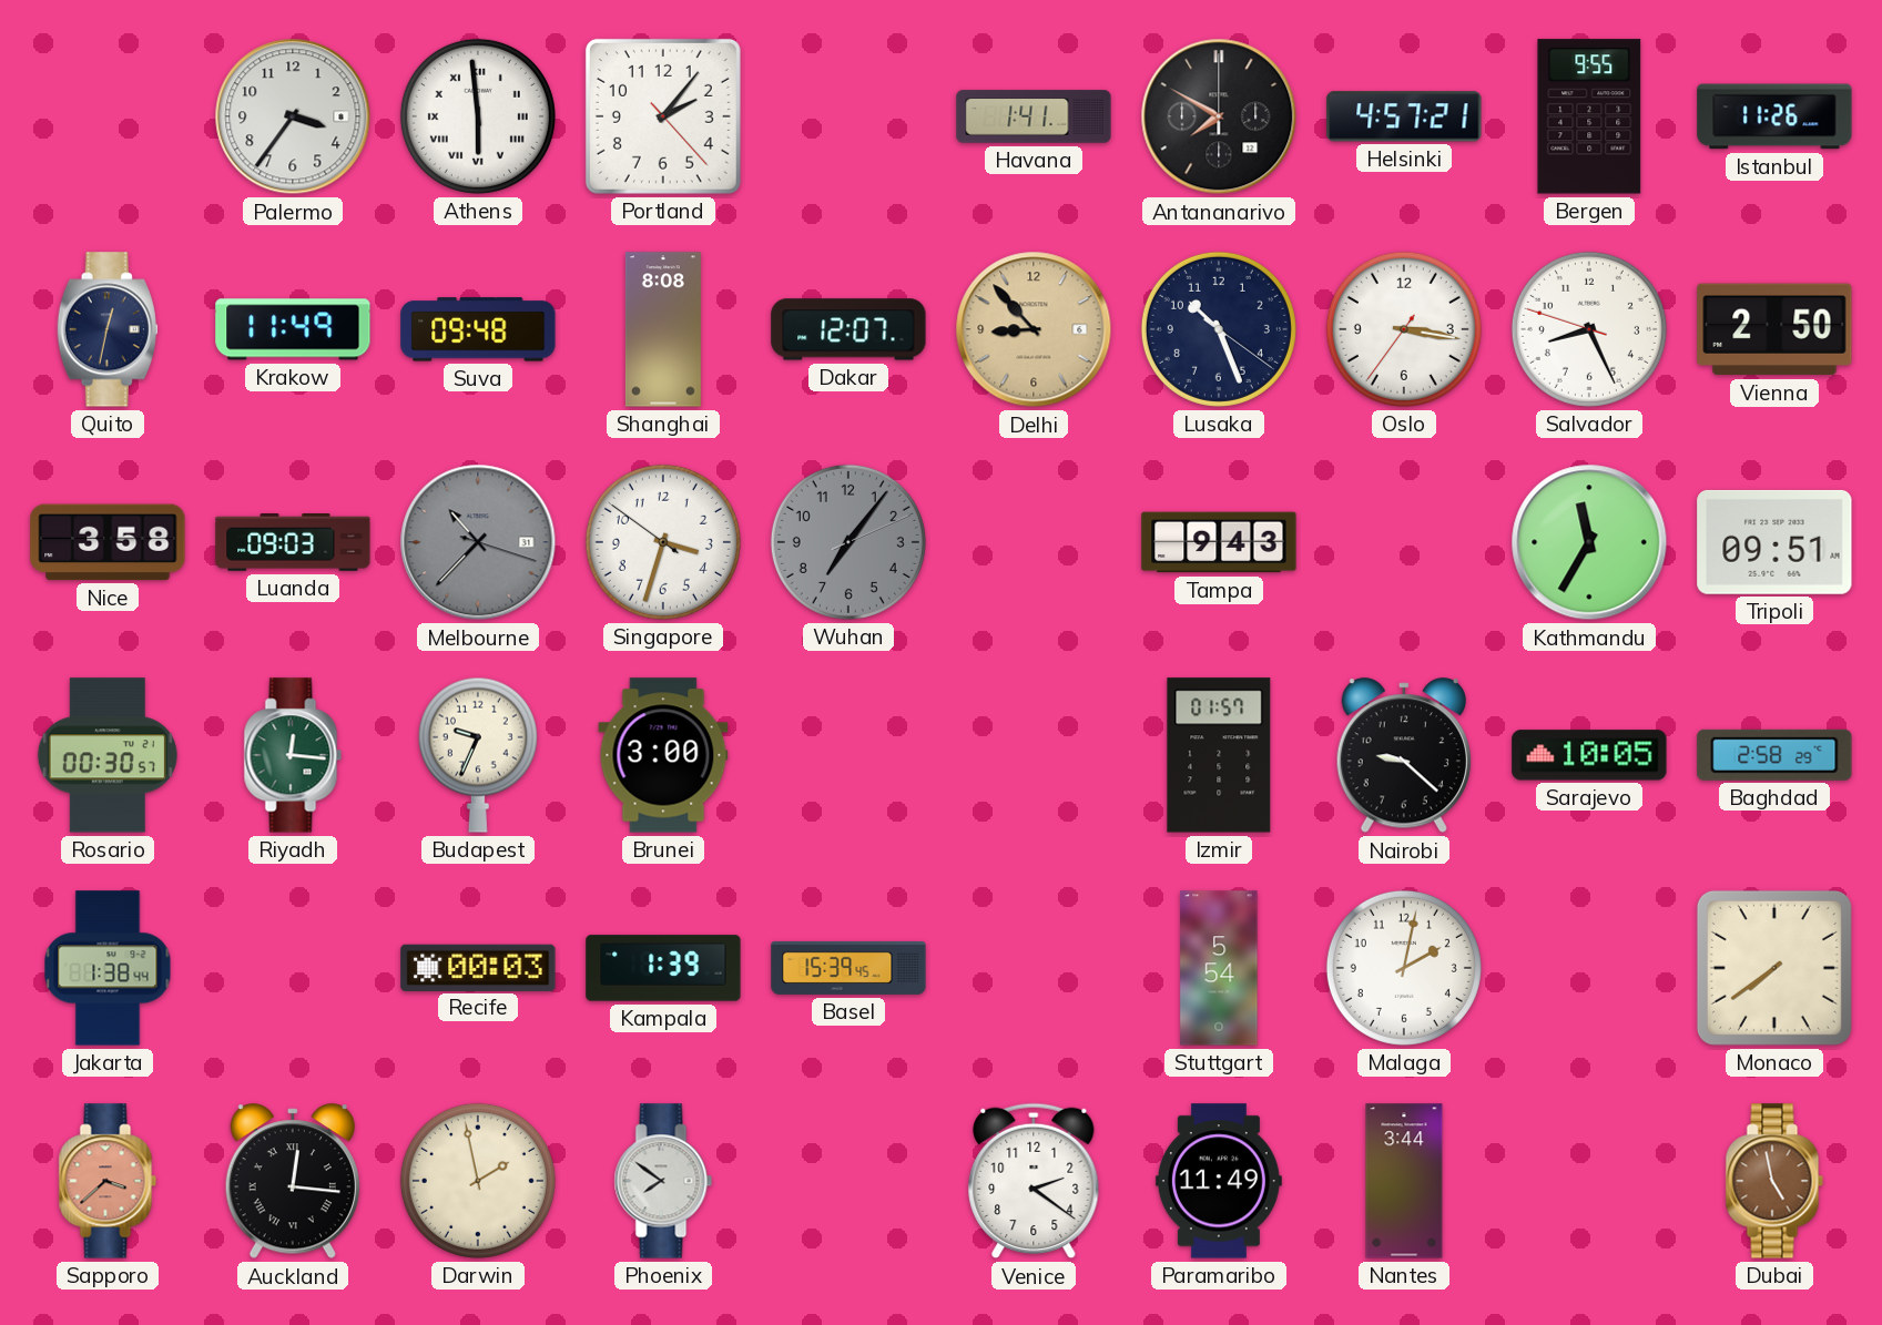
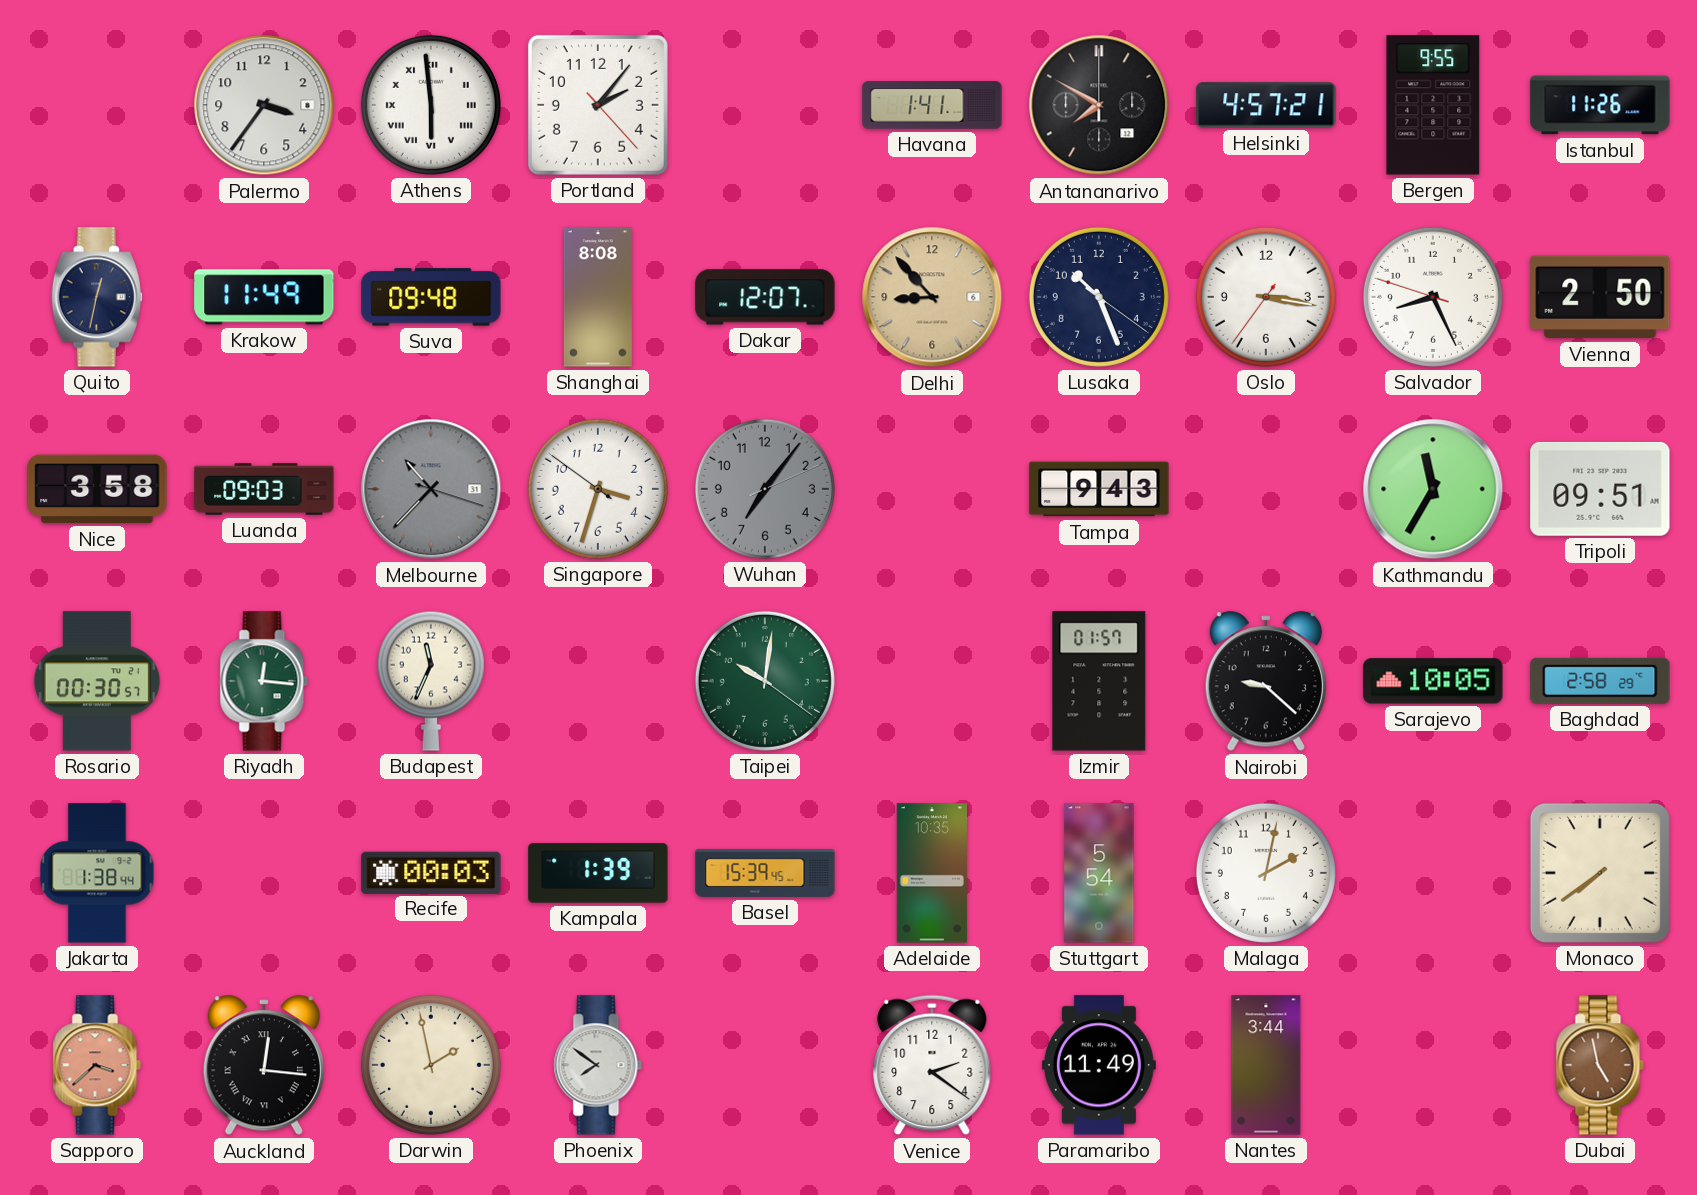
Budapest: 9:34 -> 11:34
Brunei: 3:00 -> none
Taipei: none -> 10:01
Adelaide: none -> 10:35
